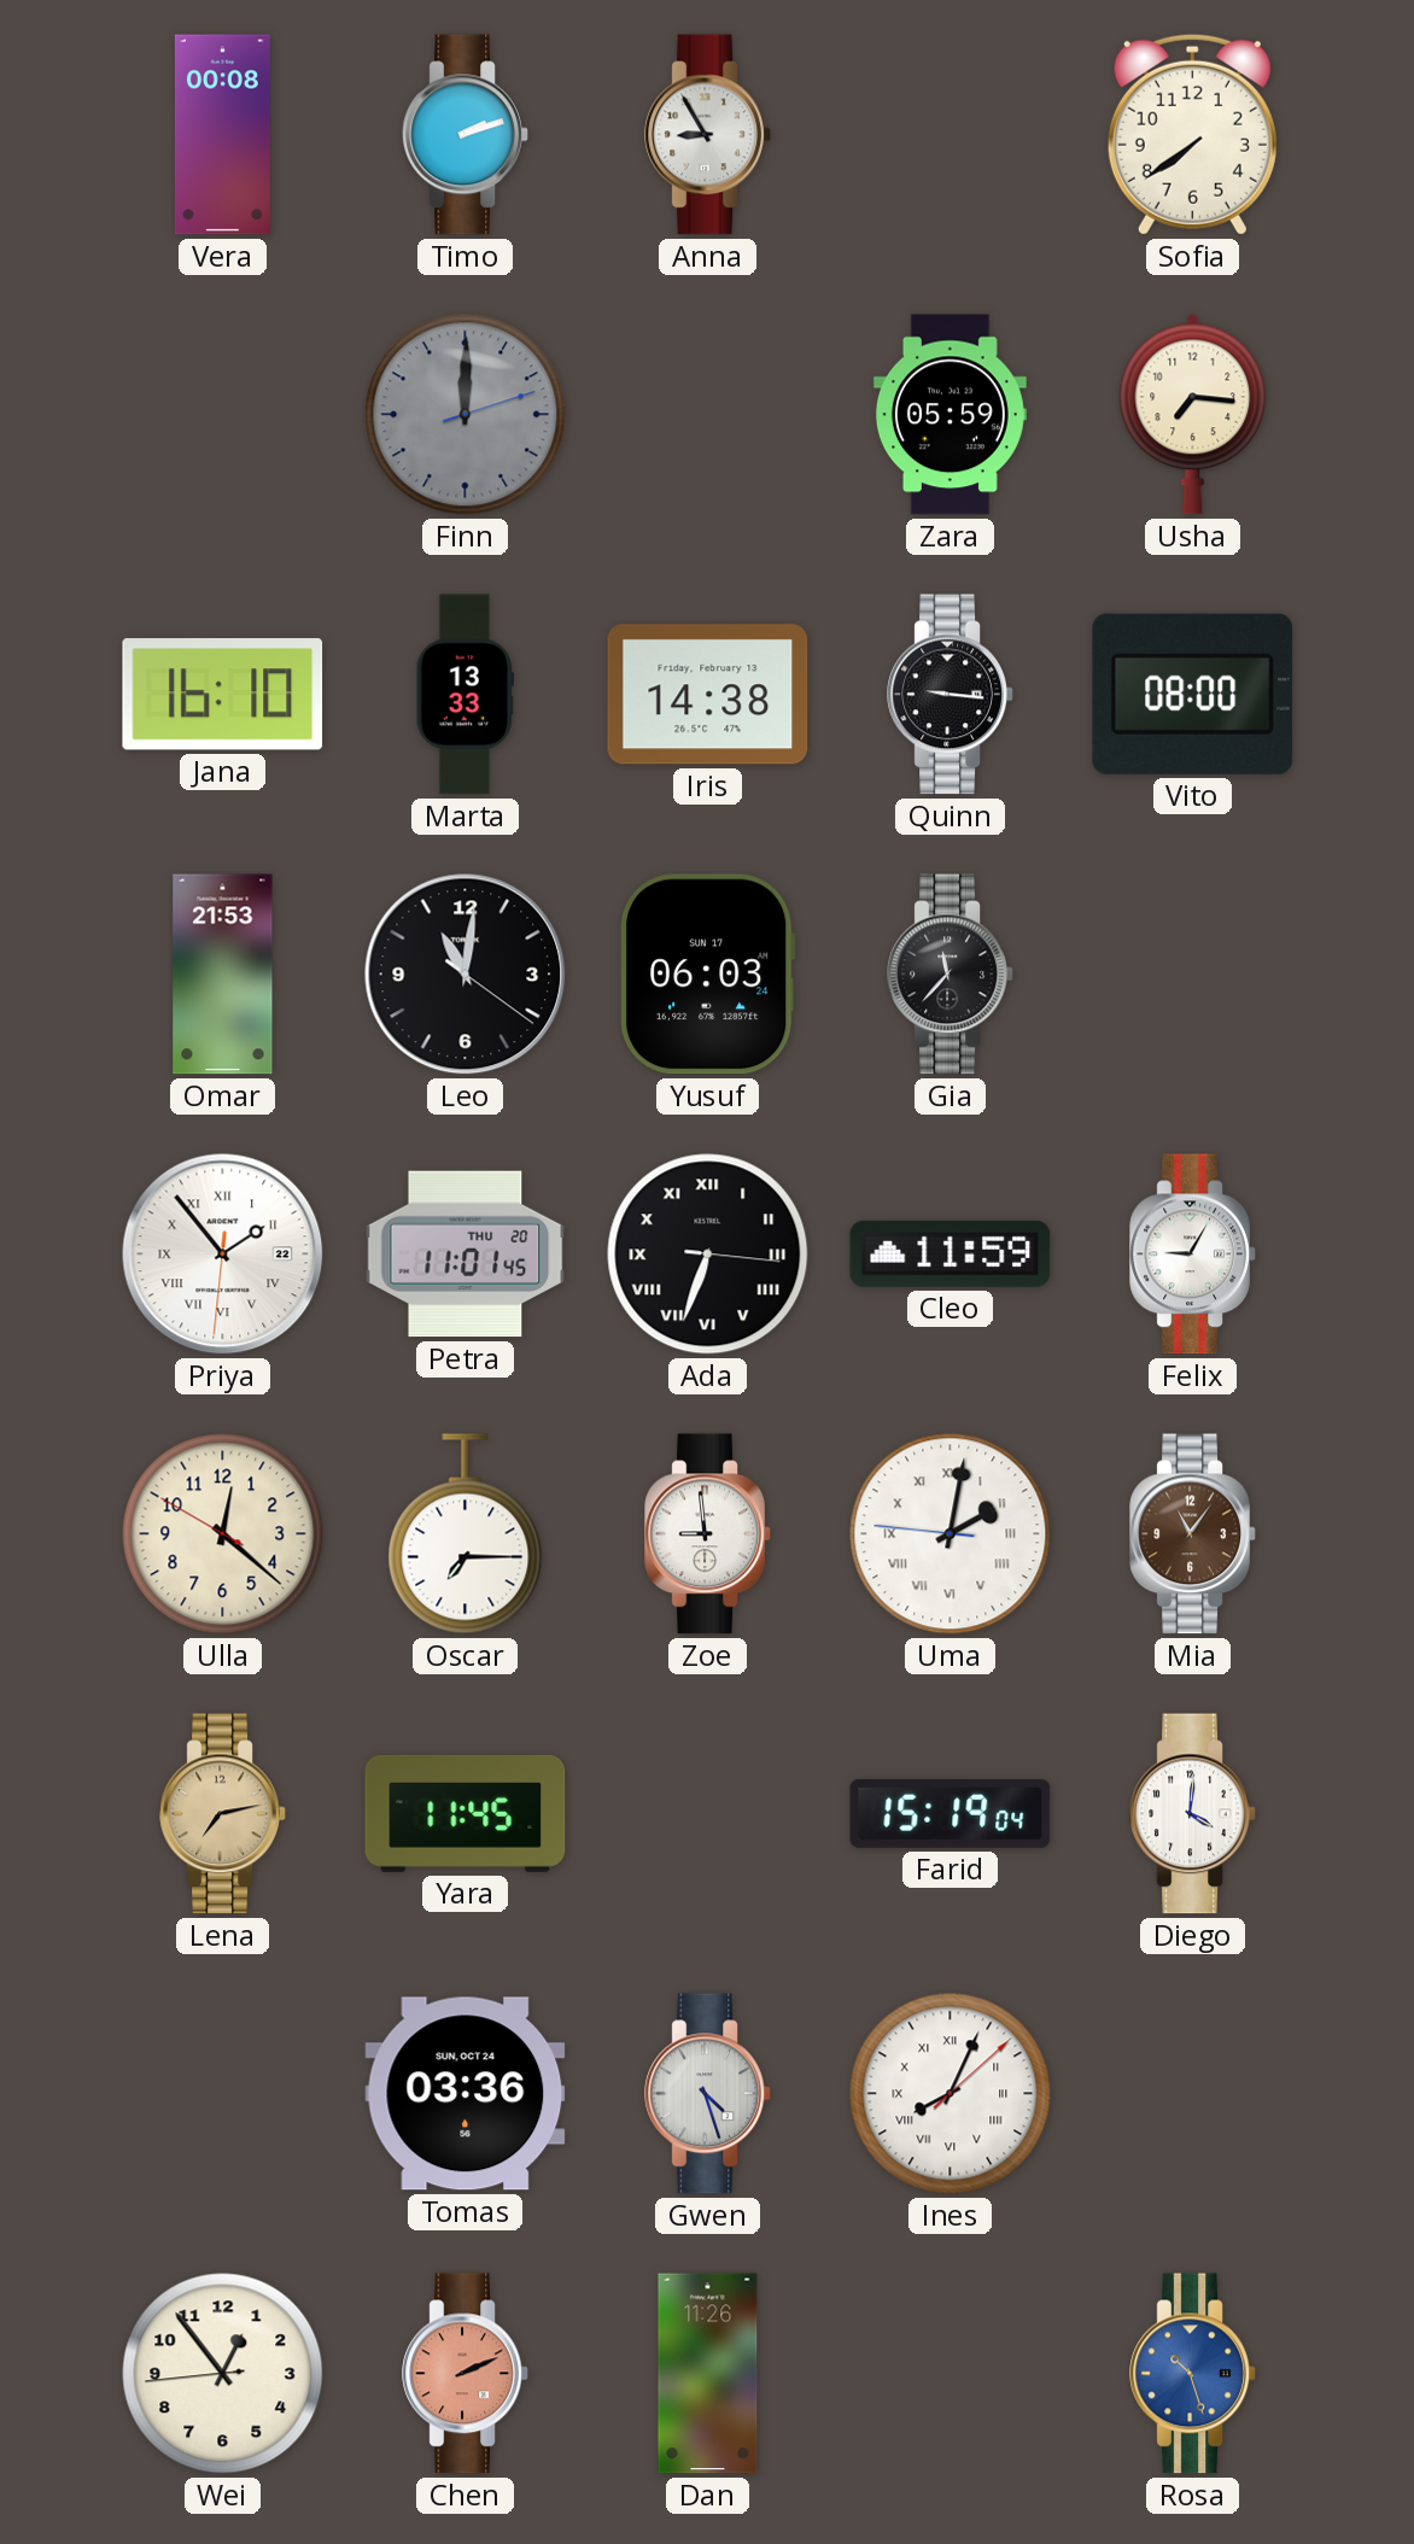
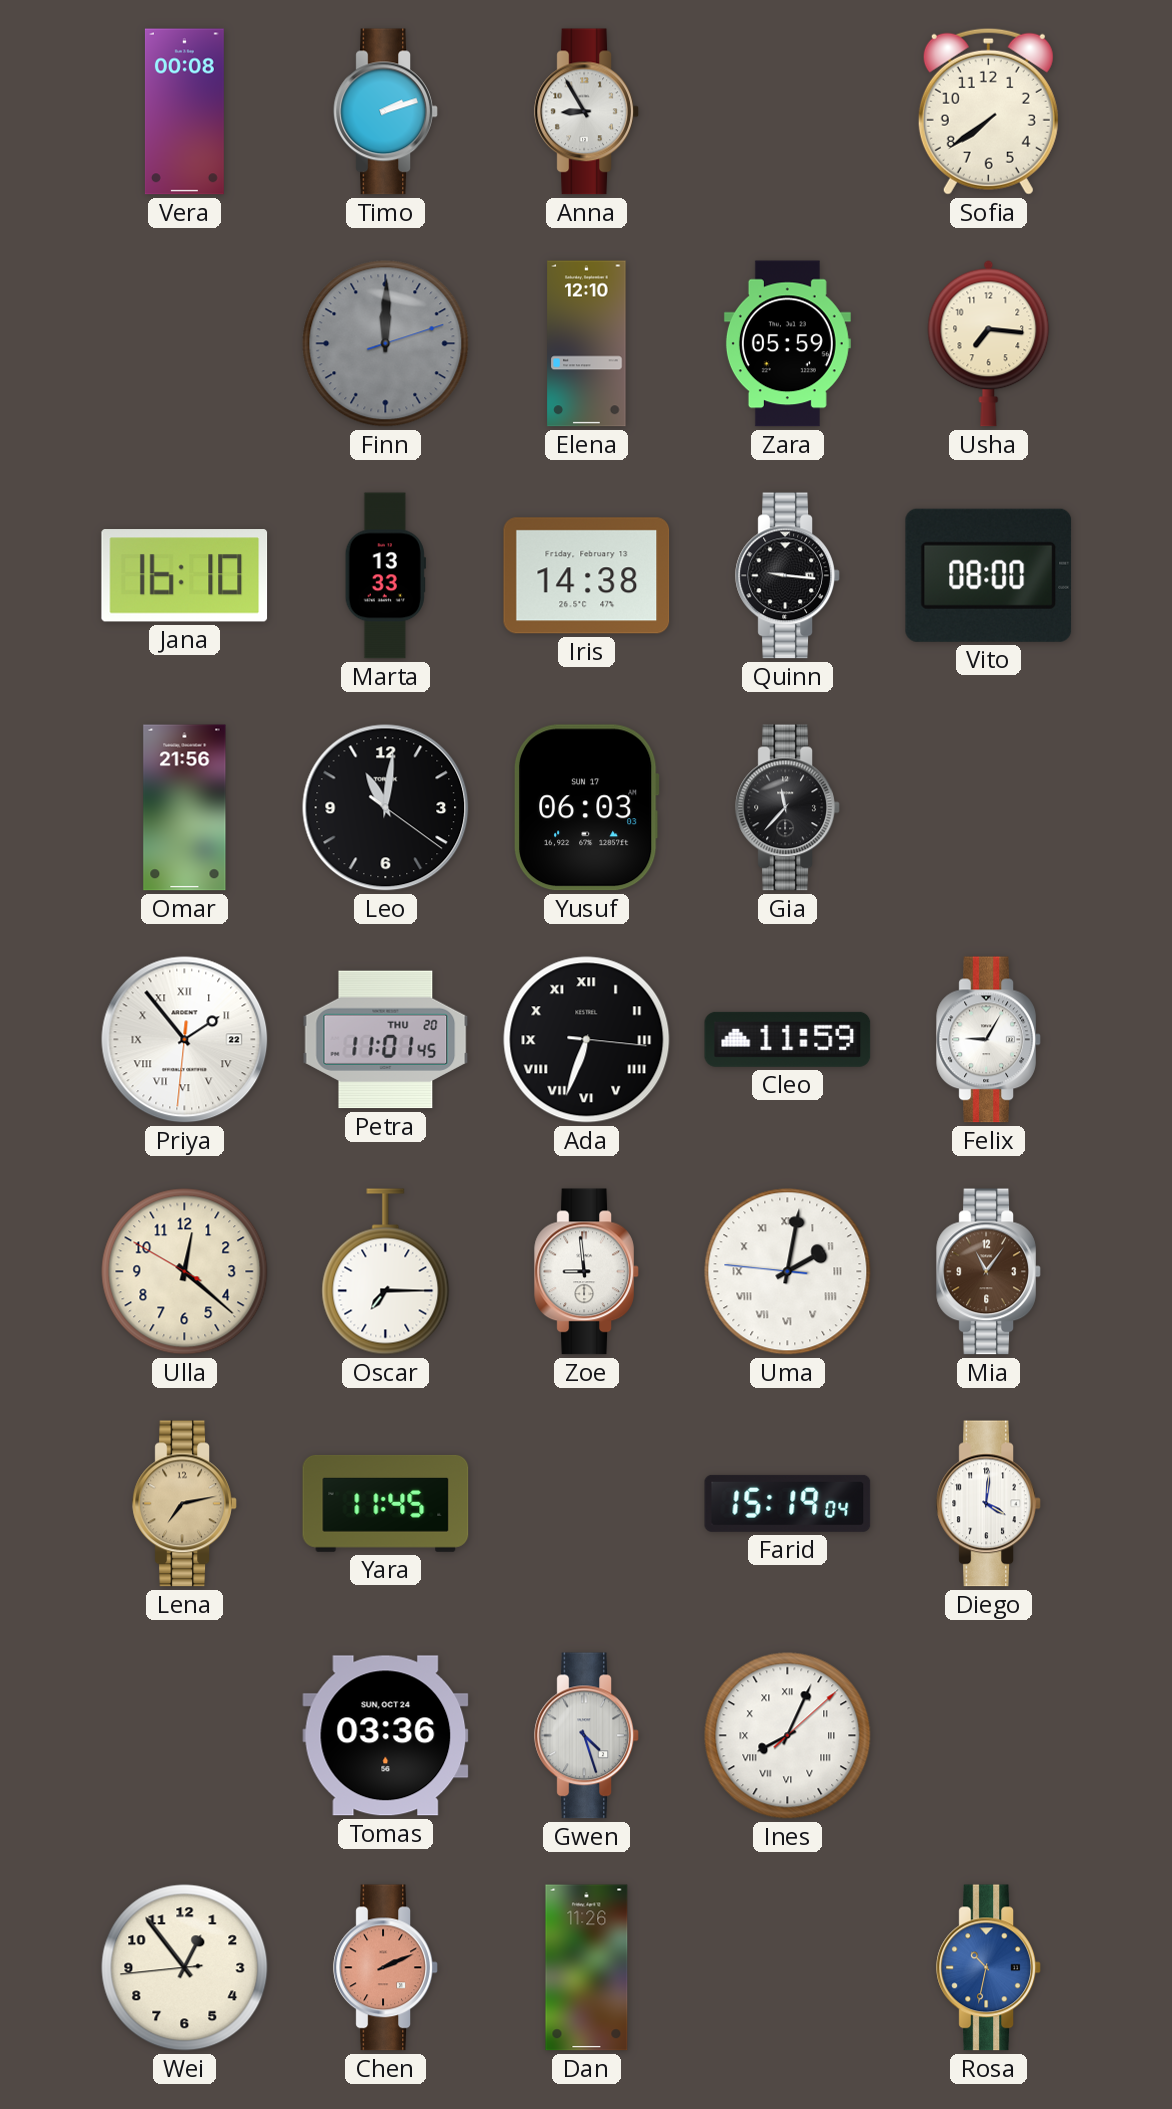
Elena: none -> 12:10
Omar: 21:53 -> 21:56
Yusuf: 06:03:24 -> 06:03:03
Rosa: 10:27 -> 10:32
